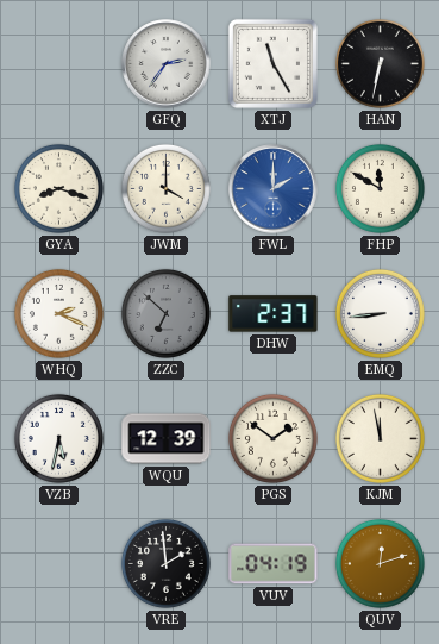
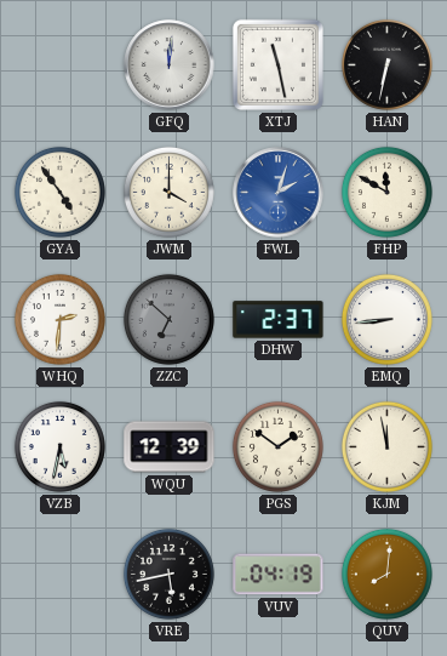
GFQ: 2:36 -> 12:01
XTJ: 11:25 -> 11:28
GYA: 8:18 -> 4:54
FWL: 2:00 -> 2:03
WHQ: 2:19 -> 2:31
VRE: 1:59 -> 5:43
QUV: 12:12 -> 8:01
